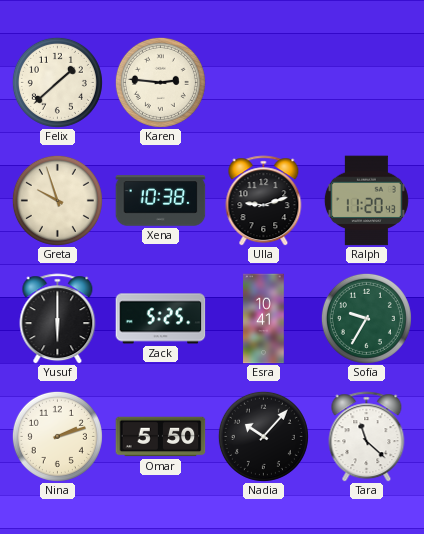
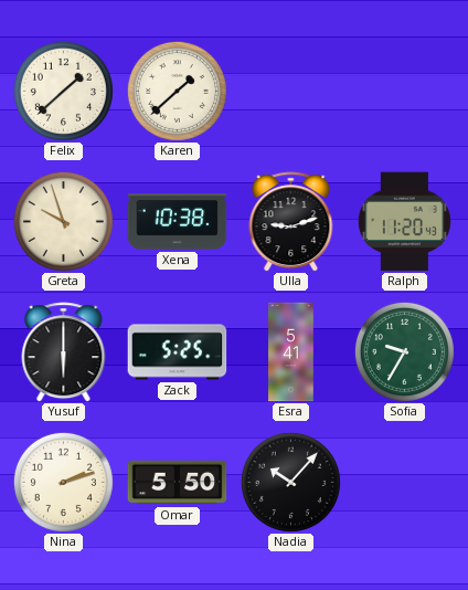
Karen: 2:46 -> 1:38
Esra: 10:41 -> 5:41
Tara: 11:22 -> none
